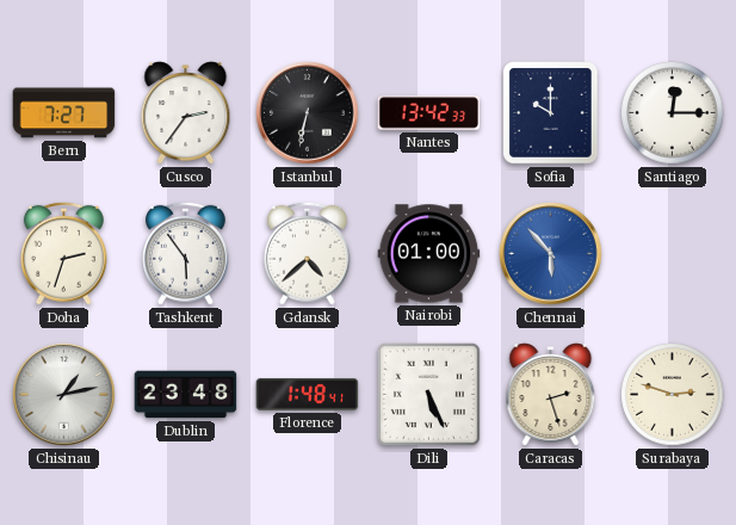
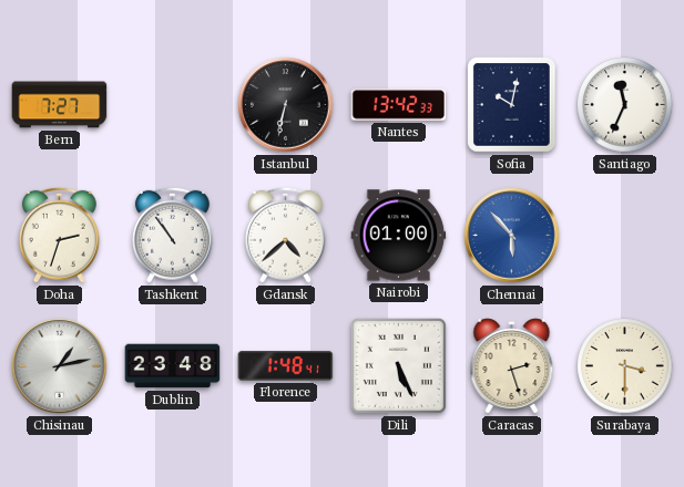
Cusco: 2:36 -> none
Sofia: 10:00 -> 10:02
Santiago: 12:15 -> 11:34
Tashkent: 5:54 -> 10:54
Surabaya: 2:48 -> 3:30
